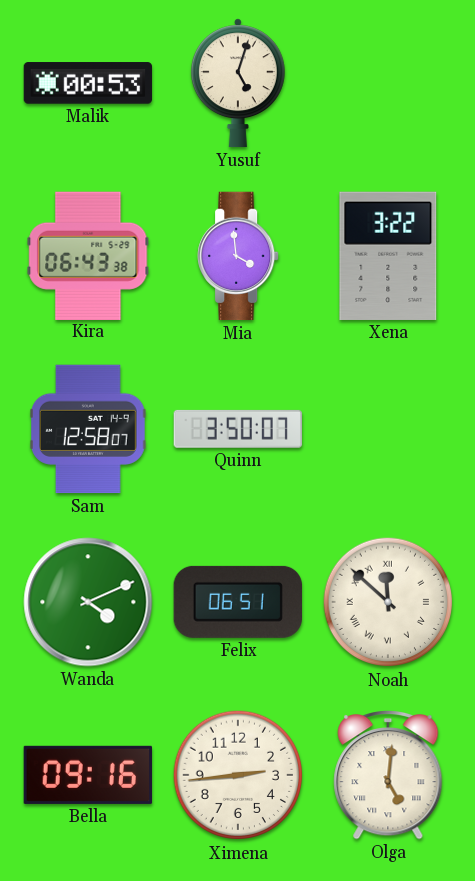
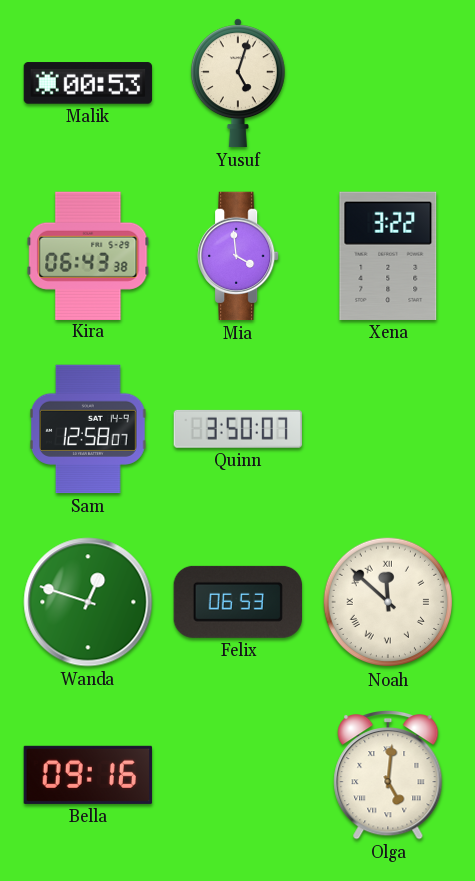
Wanda: 4:11 -> 12:48
Felix: 06:51 -> 06:53
Ximena: 2:44 -> none
